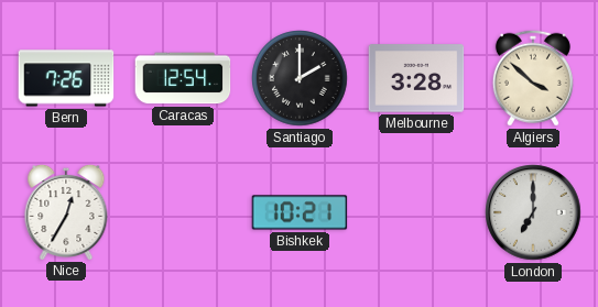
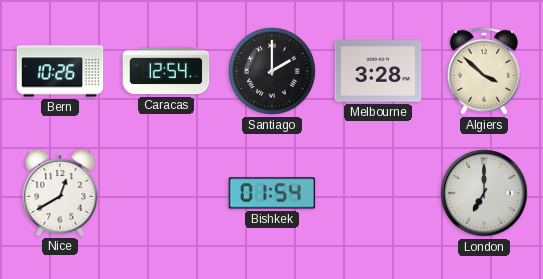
Bern: 7:26 -> 10:26
Nice: 12:35 -> 12:40
Bishkek: 10:21 -> 01:54
